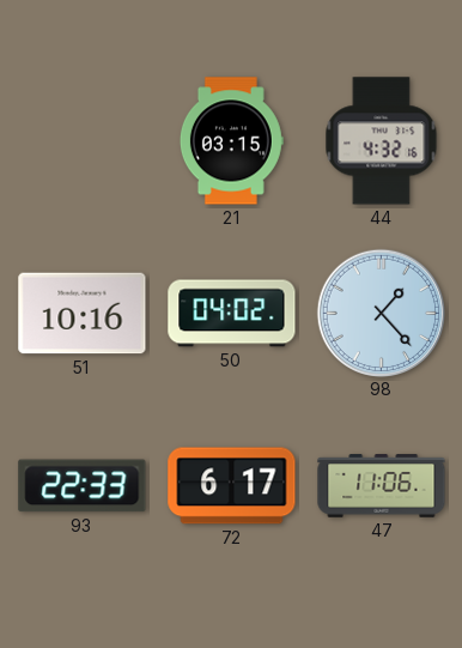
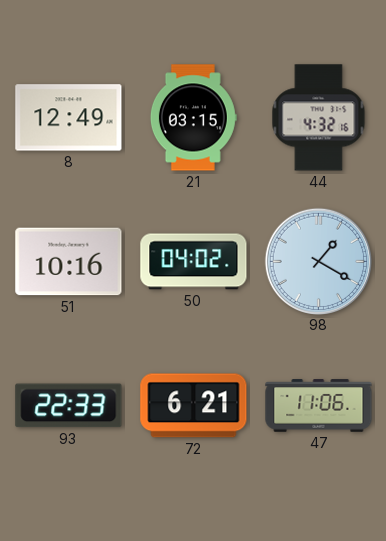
8: none -> 12:49
98: 1:23 -> 1:20
72: 6:17 -> 6:21
